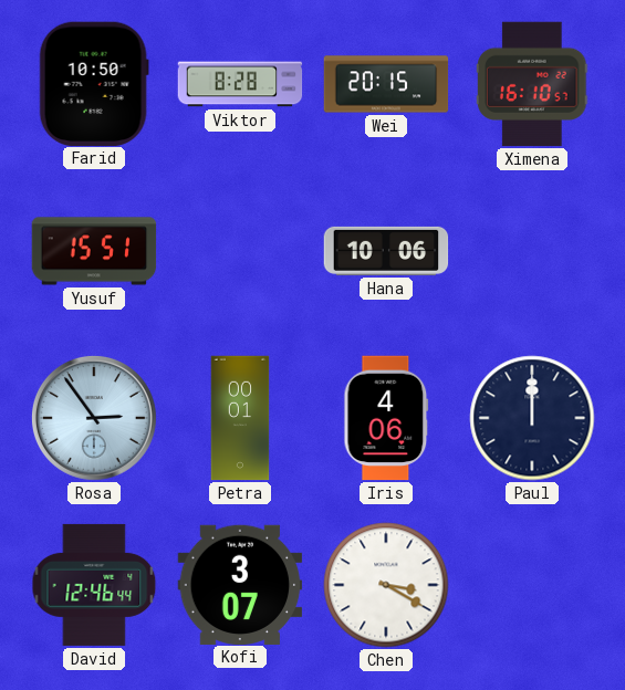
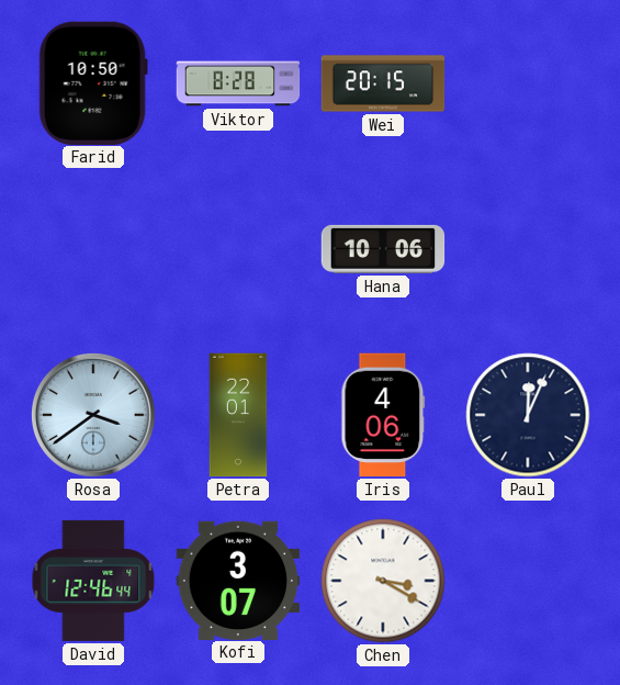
Ximena: 16:10 -> none
Yusuf: 15:51 -> none
Rosa: 2:54 -> 3:39
Petra: 00:01 -> 22:01
Paul: 12:00 -> 12:04
